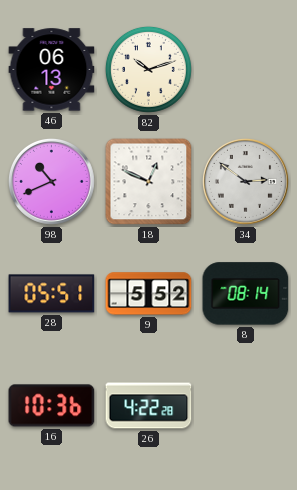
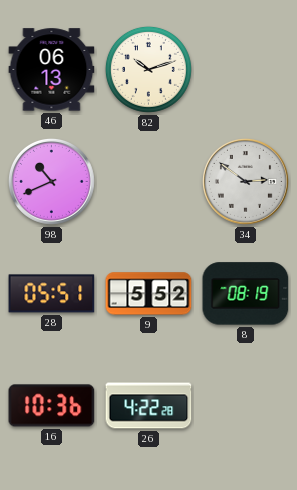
18: 12:49 -> none
8: 08:14 -> 08:19
